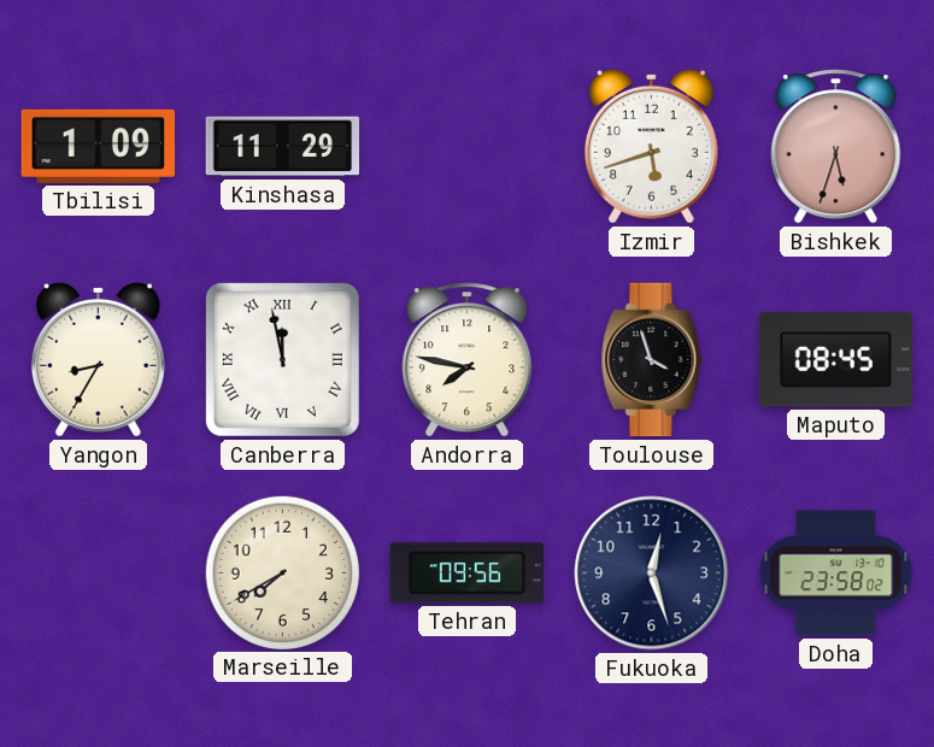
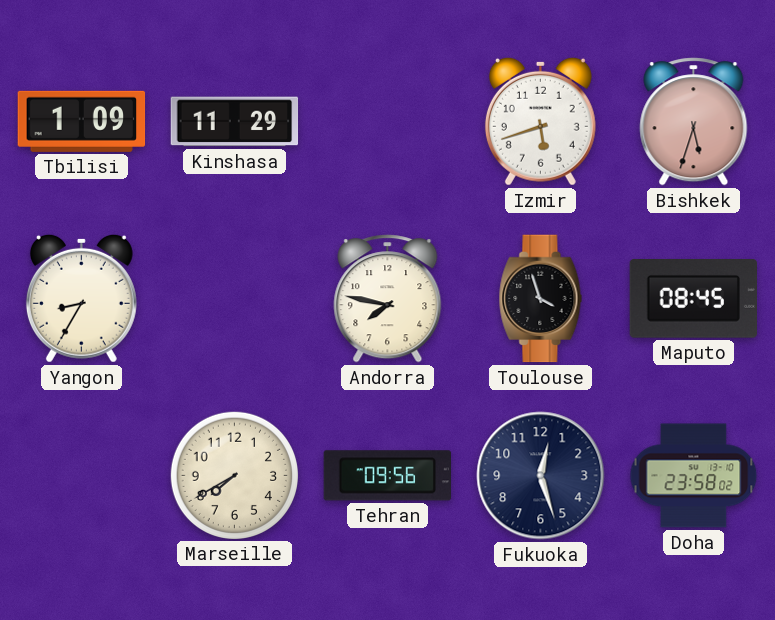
Canberra: 11:58 -> none
